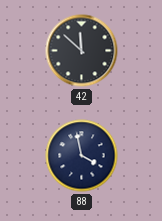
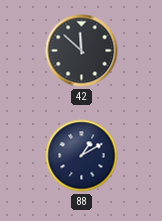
88: 3:58 -> 1:10
